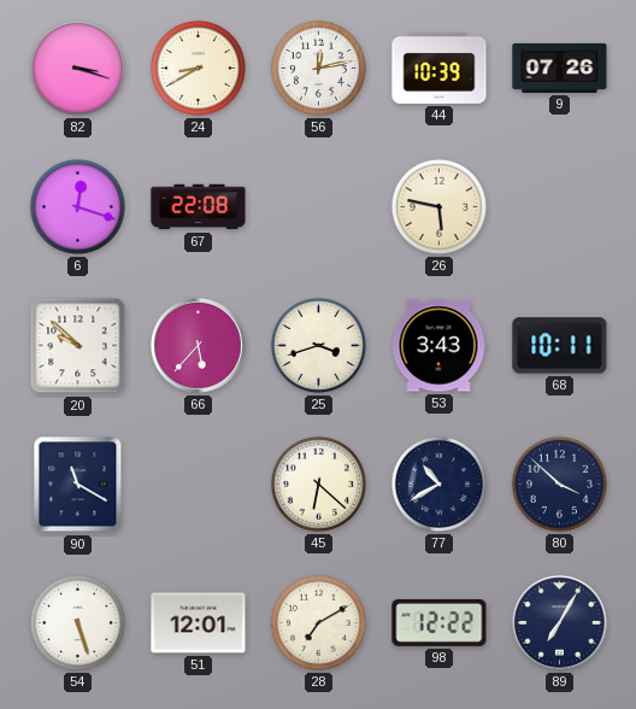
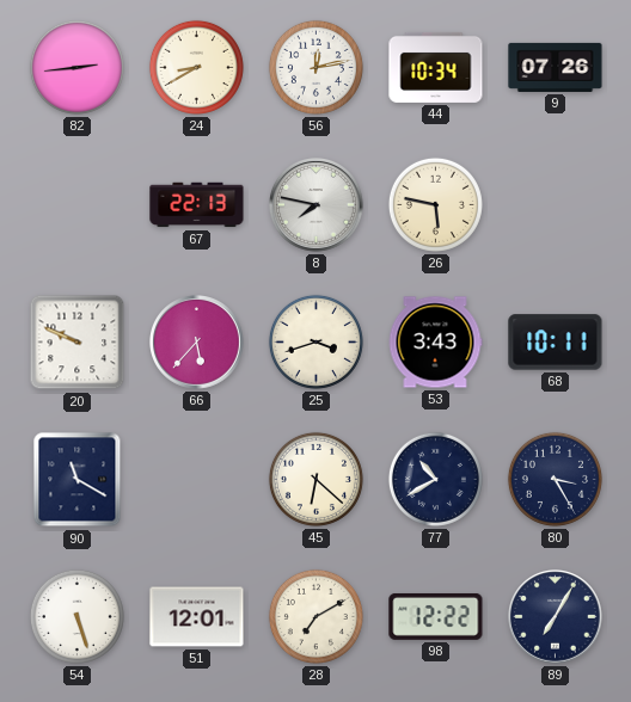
82: 3:18 -> 2:44
44: 10:39 -> 10:34
6: 12:18 -> none
67: 22:08 -> 22:13
8: none -> 7:47
20: 9:52 -> 9:49
80: 3:52 -> 3:25
